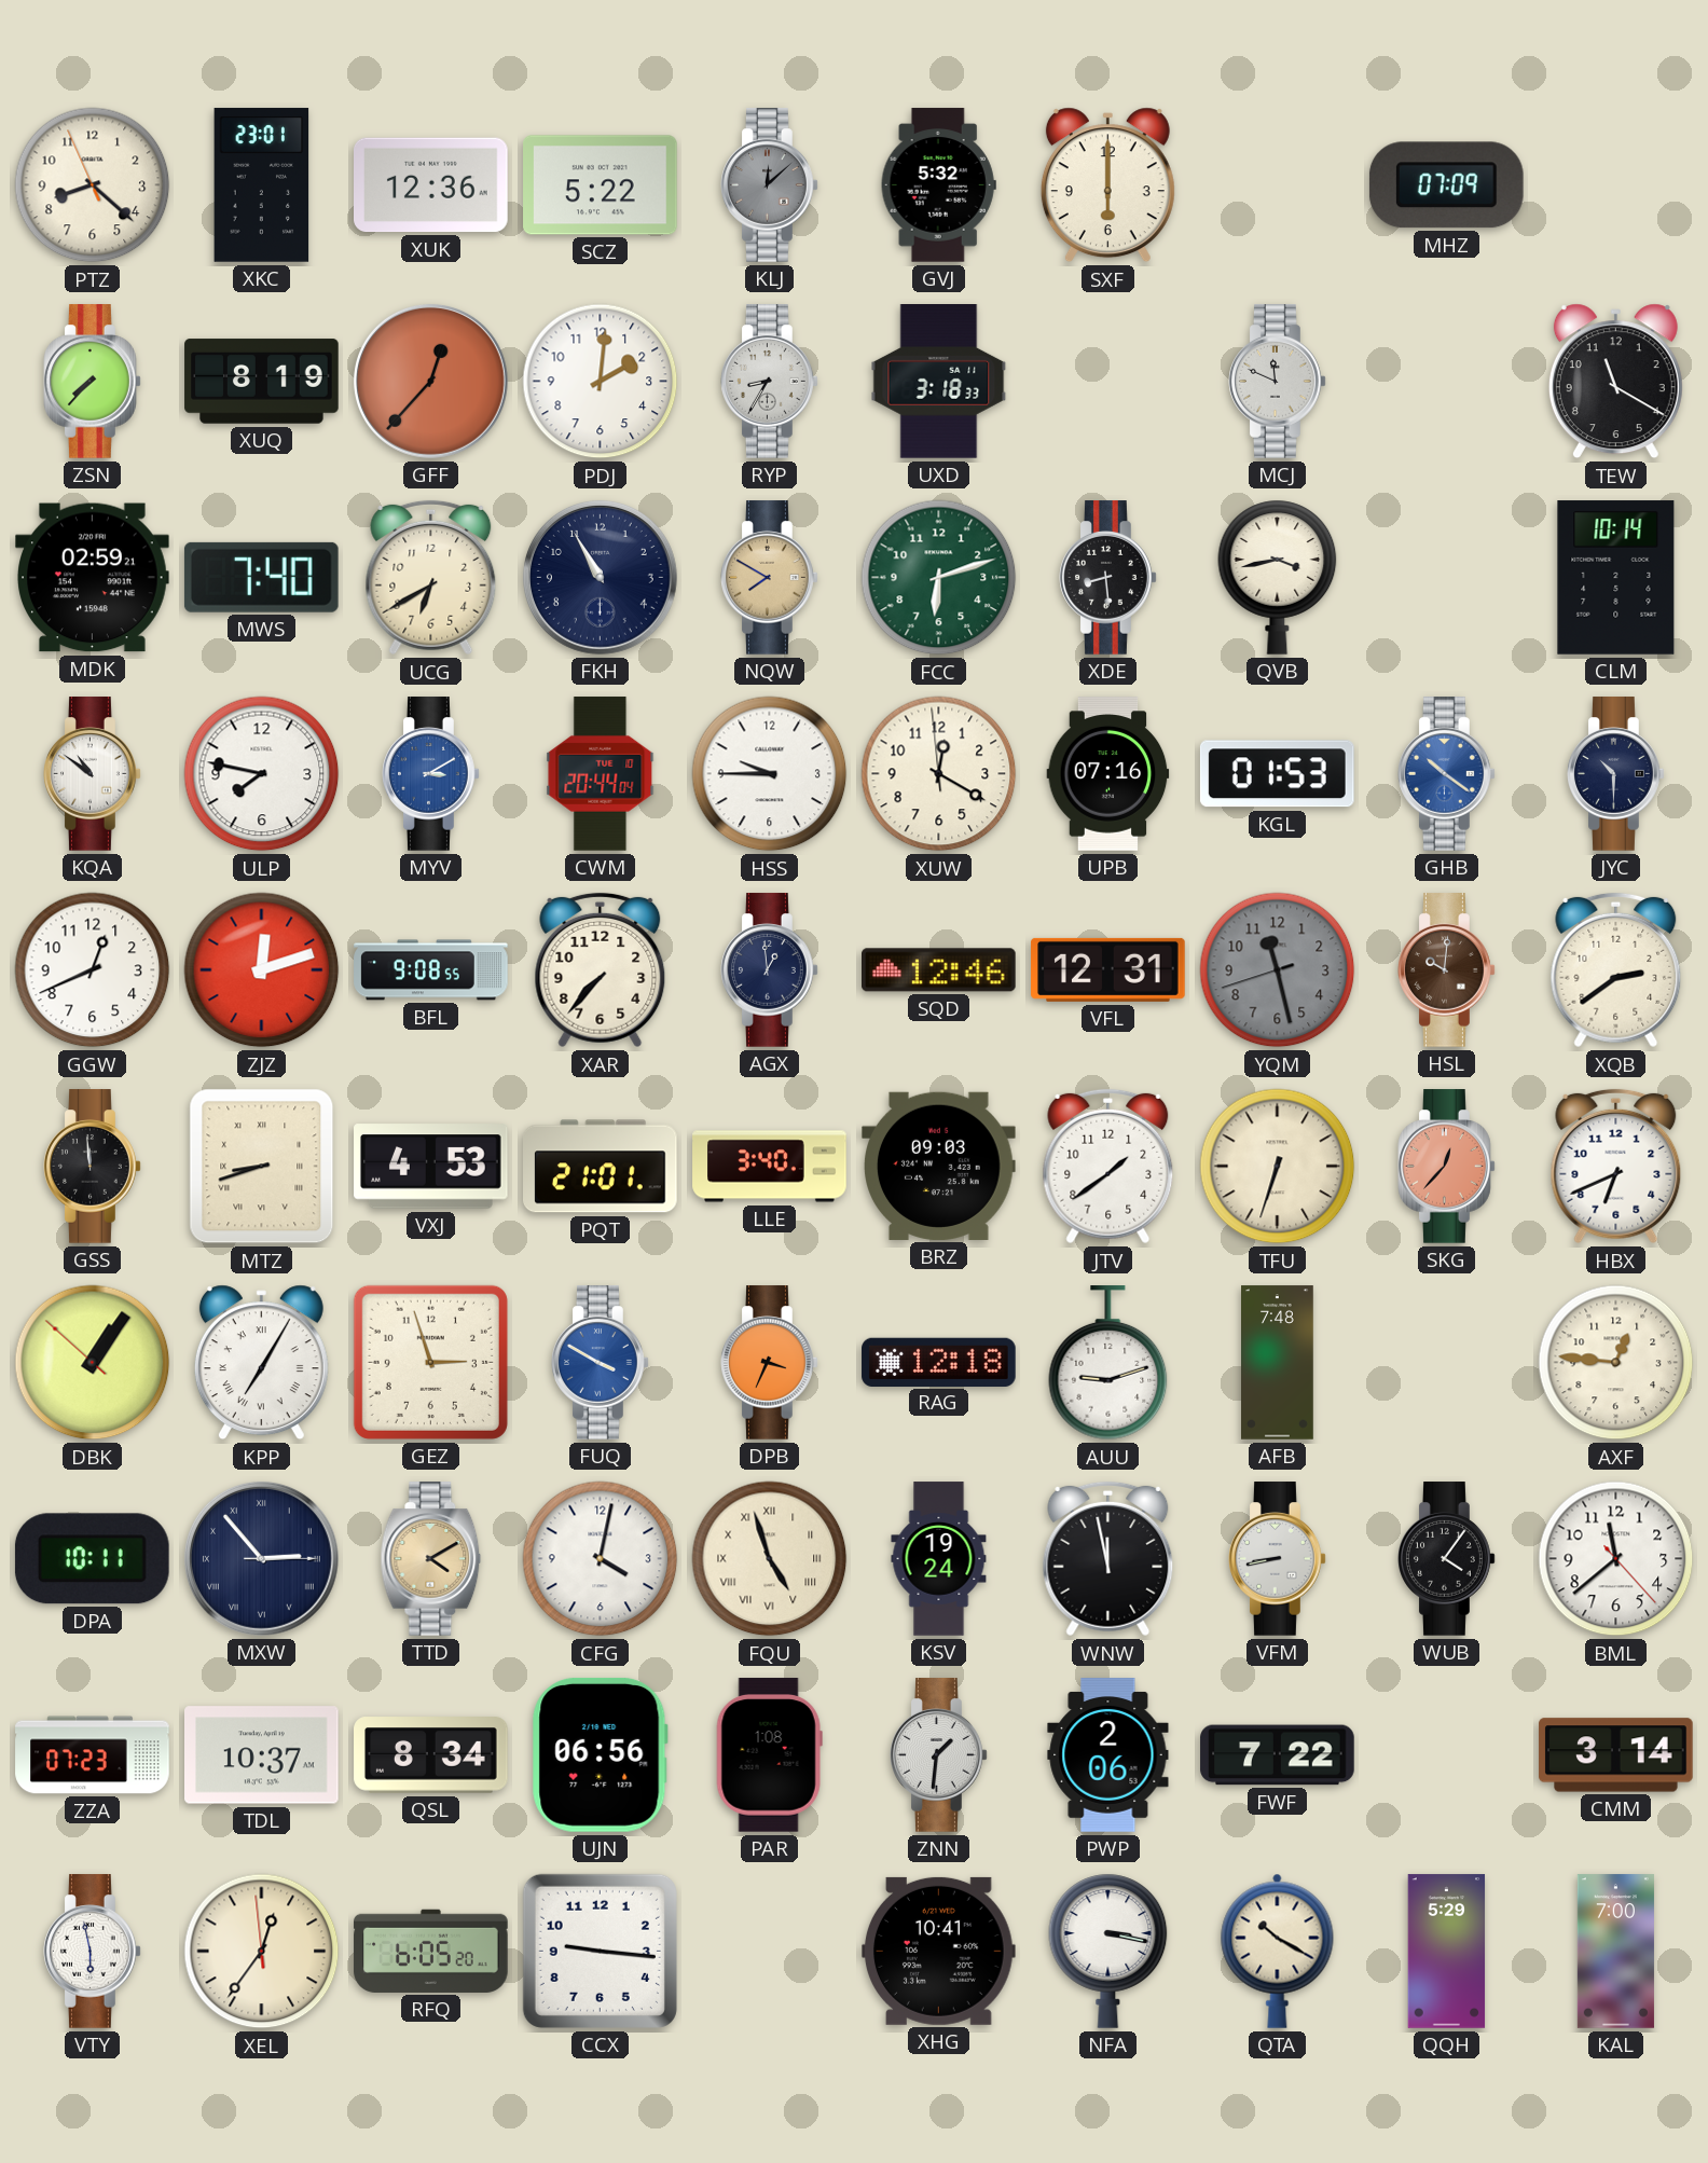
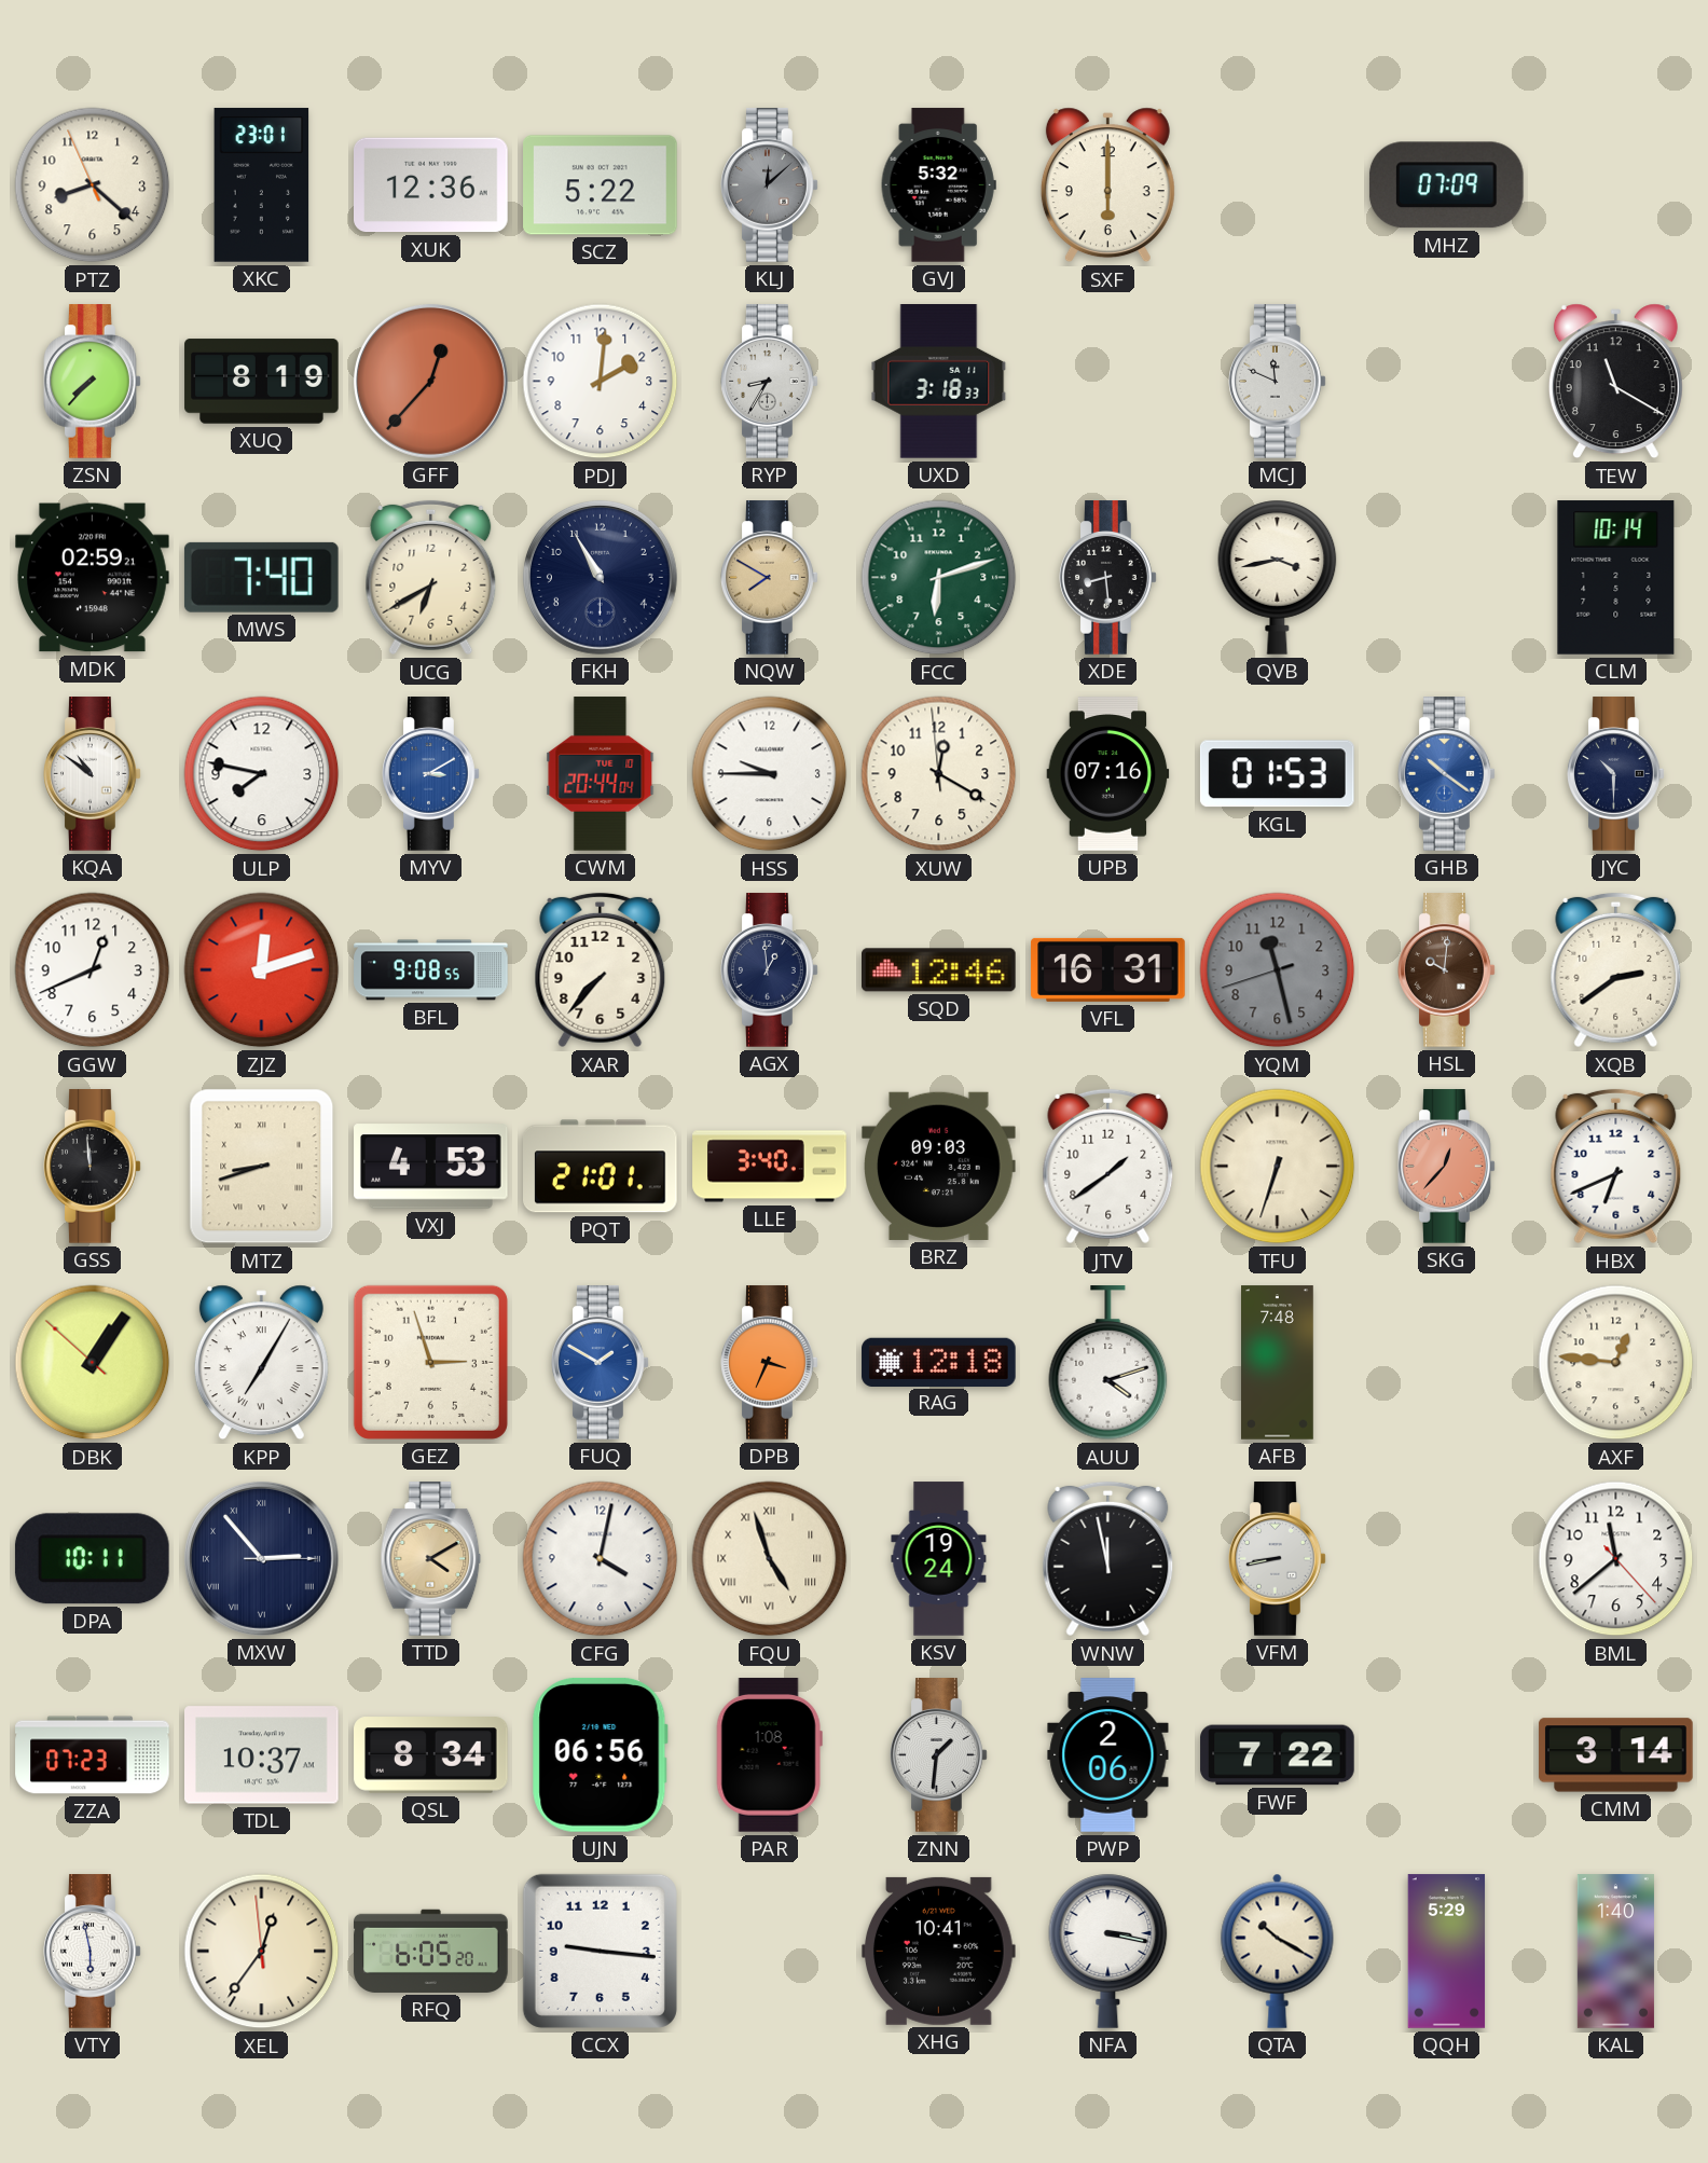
VFL: 12:31 -> 16:31
FUQ: 3:50 -> 1:50
AUU: 9:12 -> 4:12
WUB: 4:06 -> none
KAL: 7:00 -> 1:40
